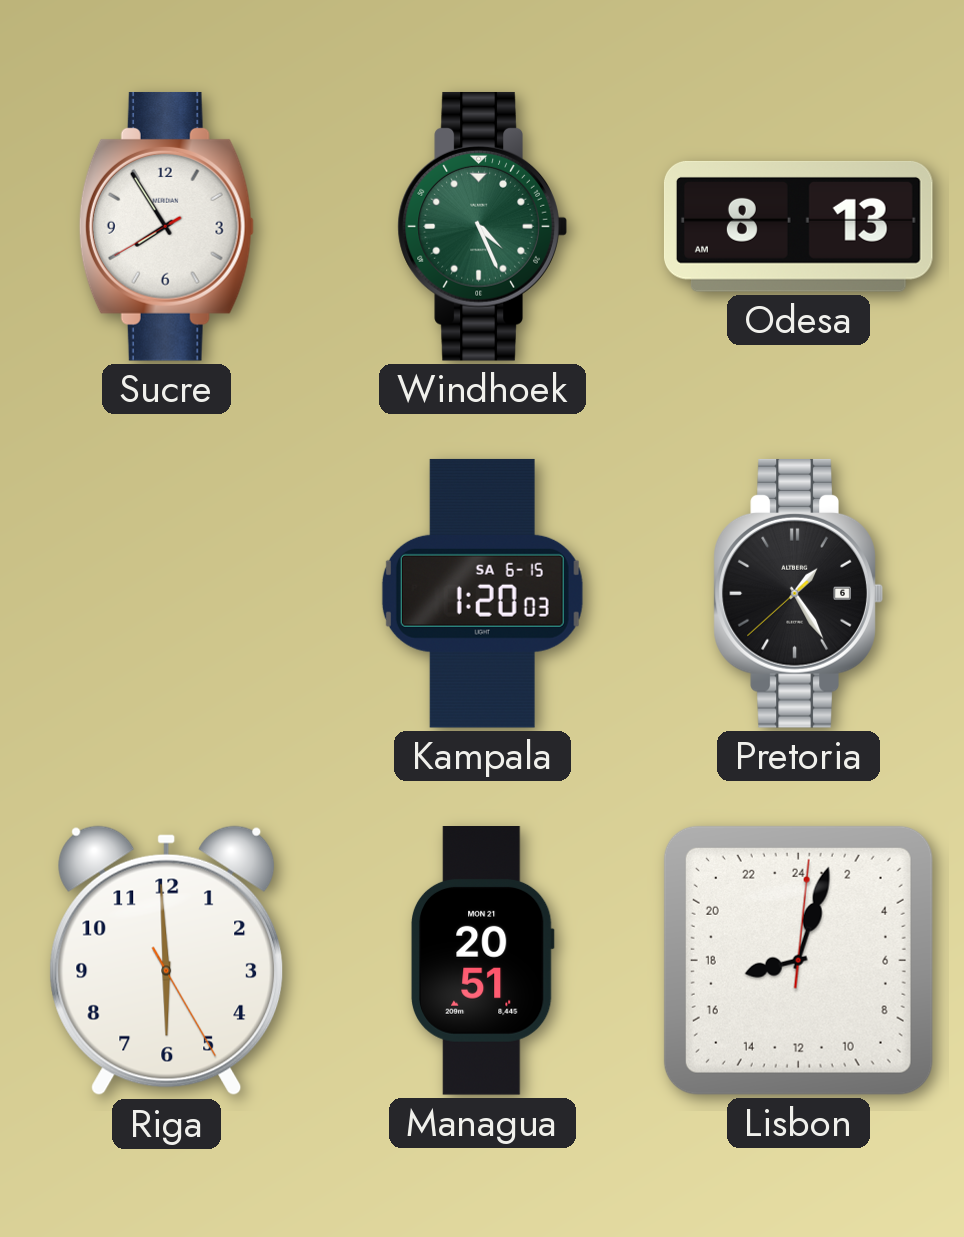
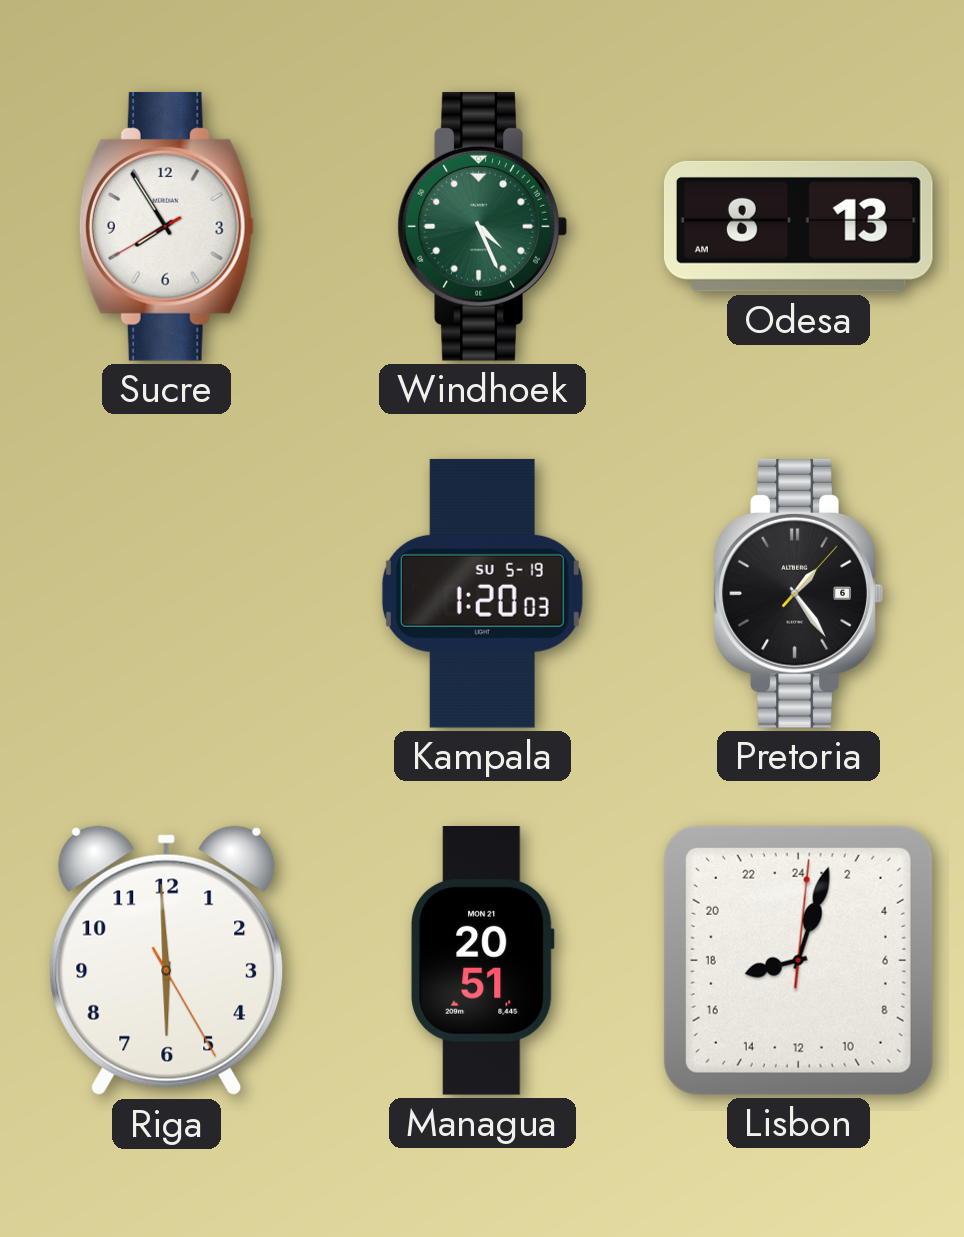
Kampala date: SA 6-15 -> SU 5-19
Pretoria: 1:24:38 -> 1:24:07
